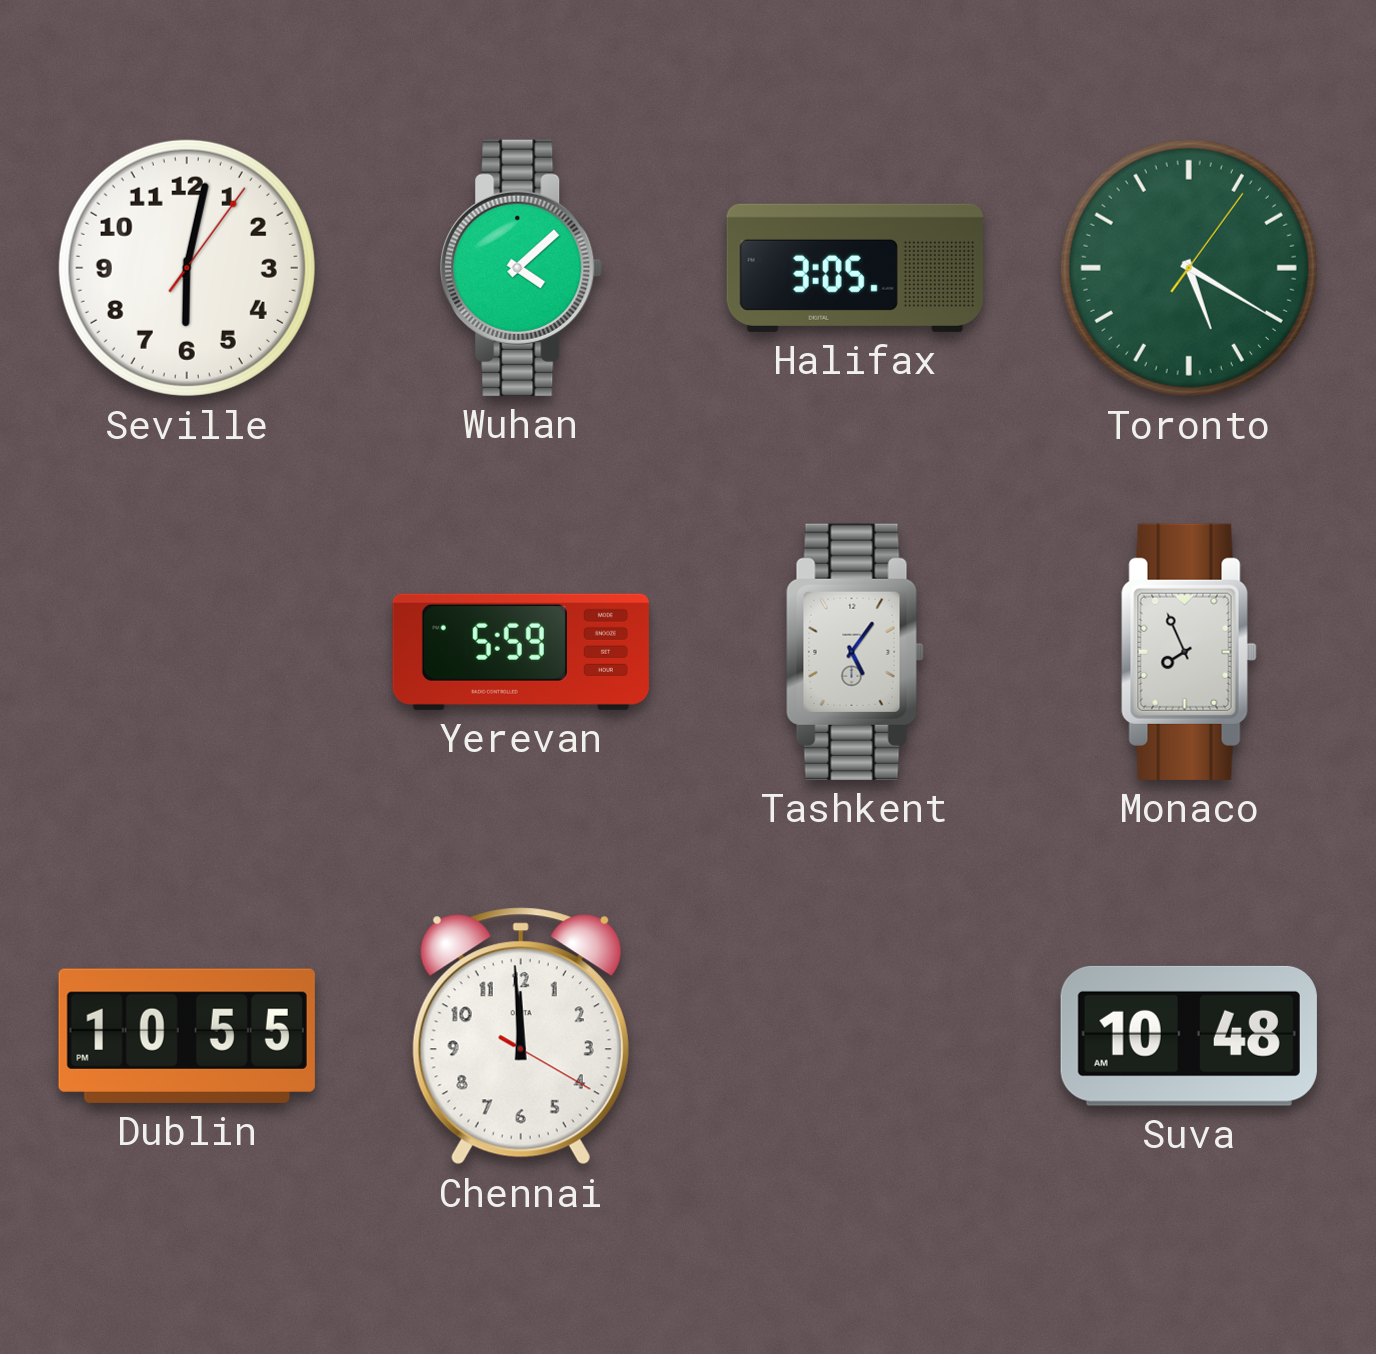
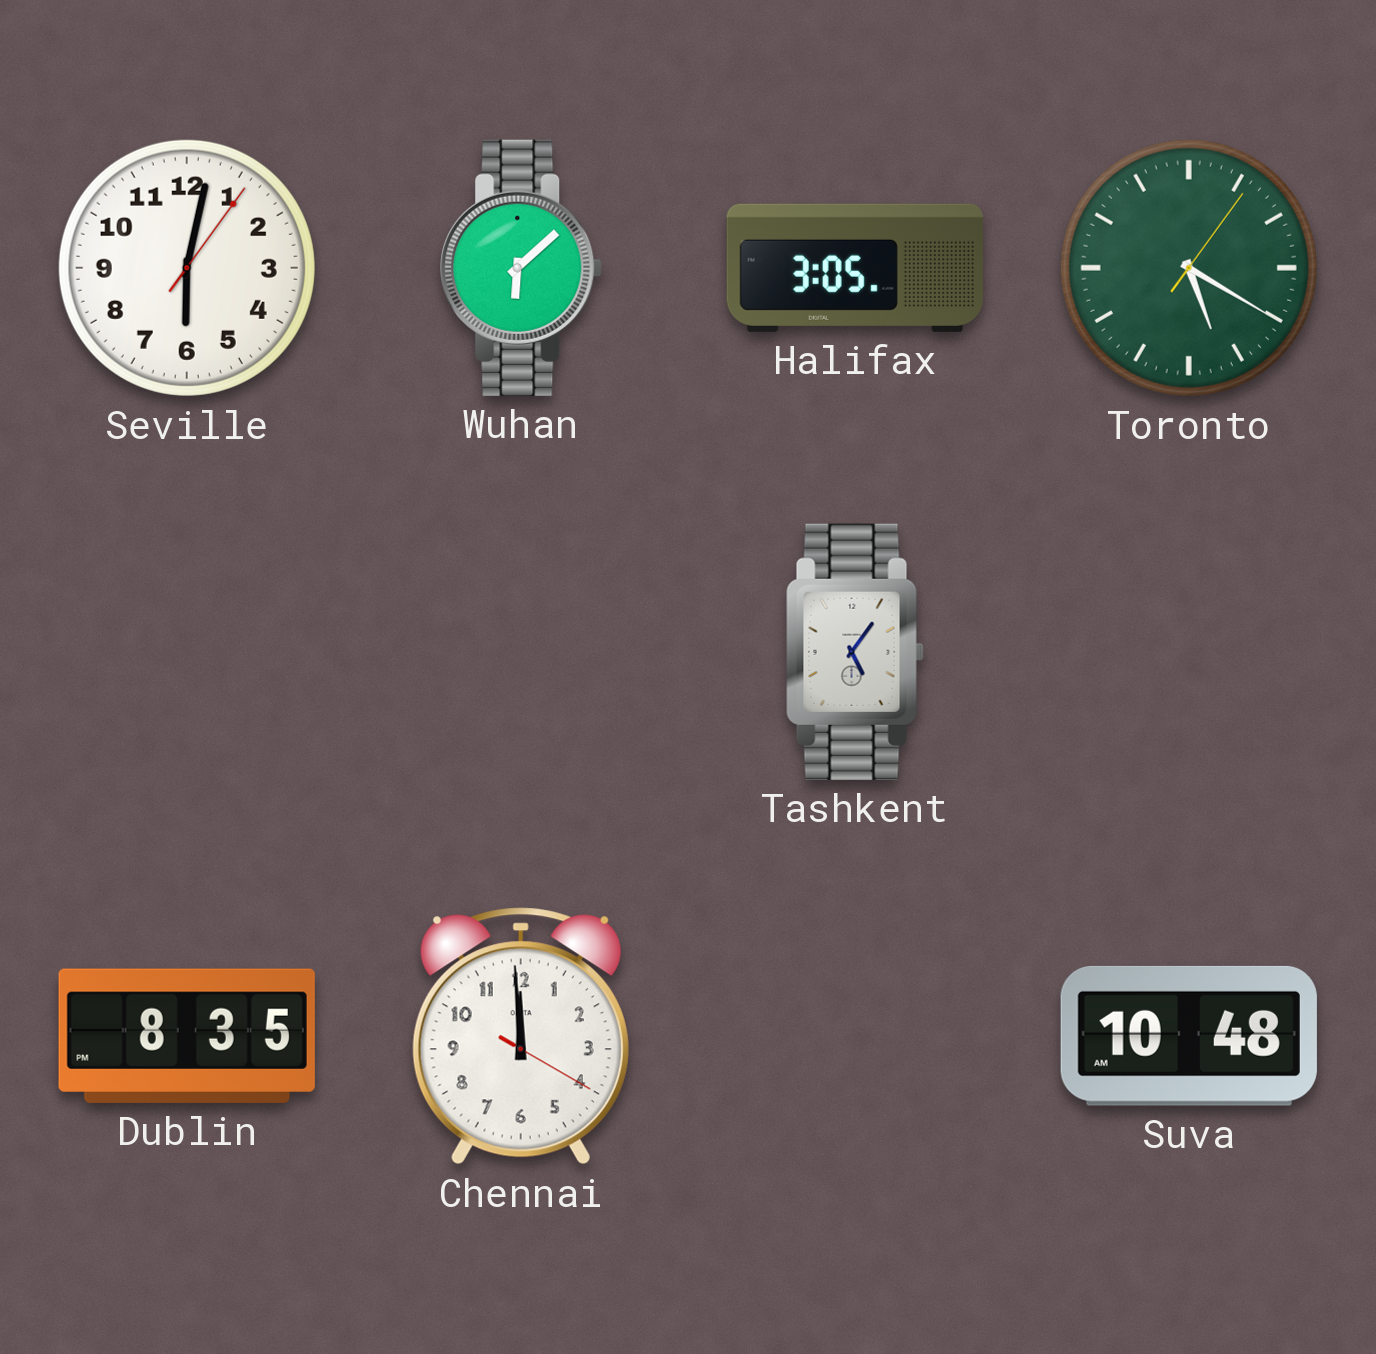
Wuhan: 4:08 -> 6:08
Yerevan: 5:59 -> none
Monaco: 7:56 -> none
Dublin: 10:55 -> 8:35
